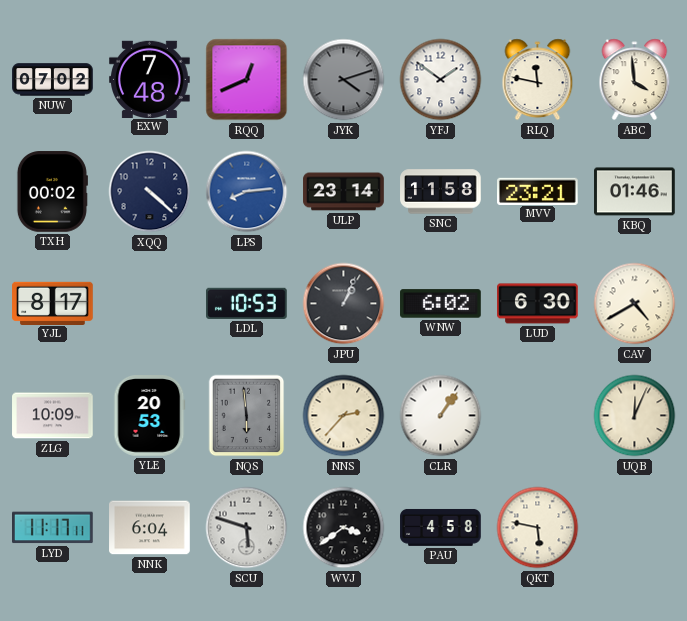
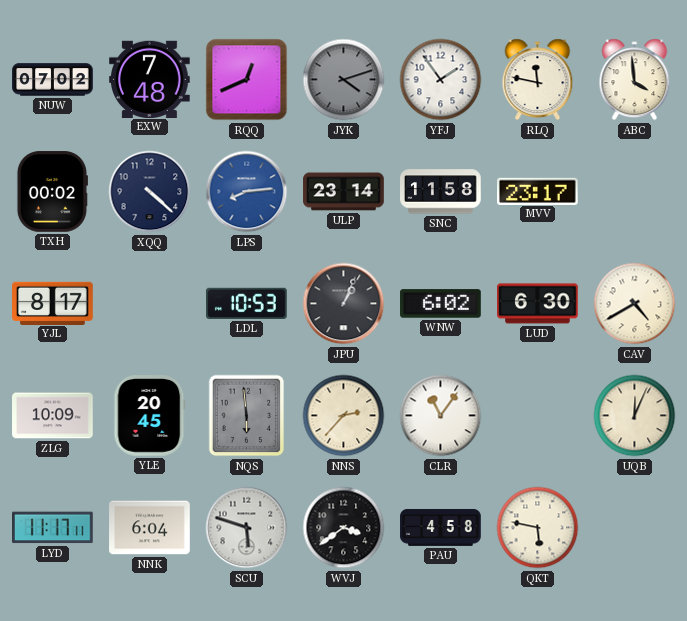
YFJ: 1:51 -> 1:54
MVV: 23:21 -> 23:17
KBQ: 01:46 -> none
YLE: 20:53 -> 20:45
CLR: 1:06 -> 11:06
